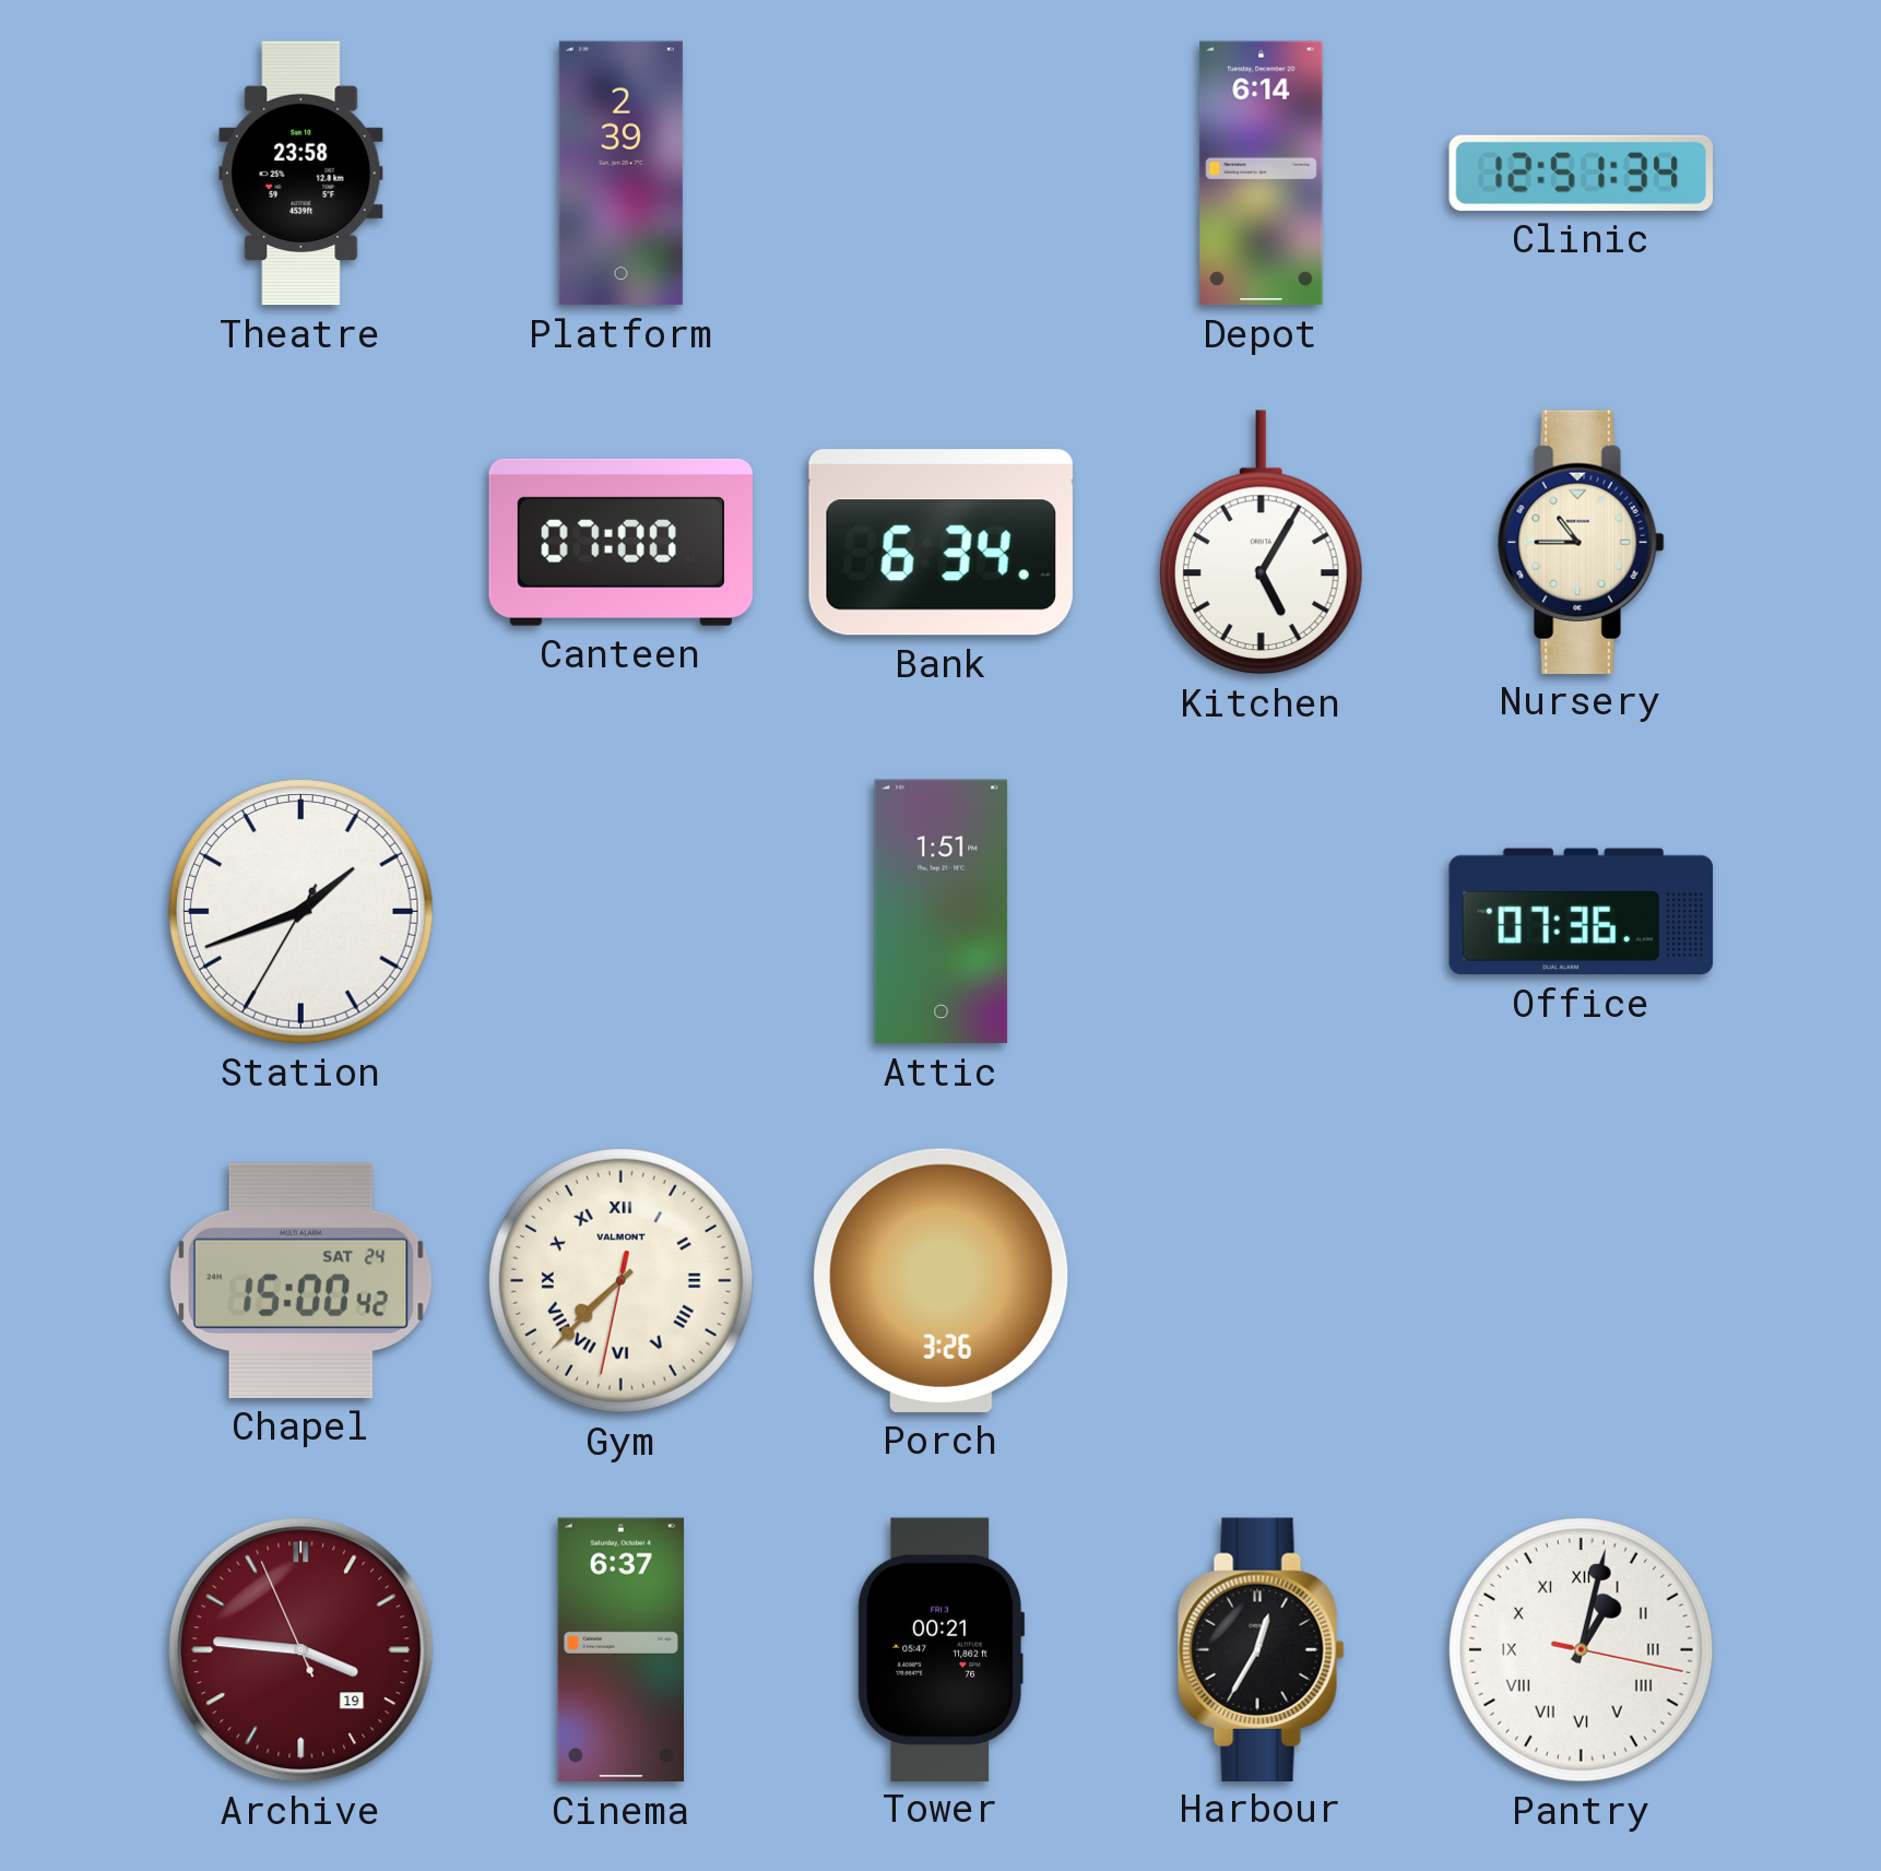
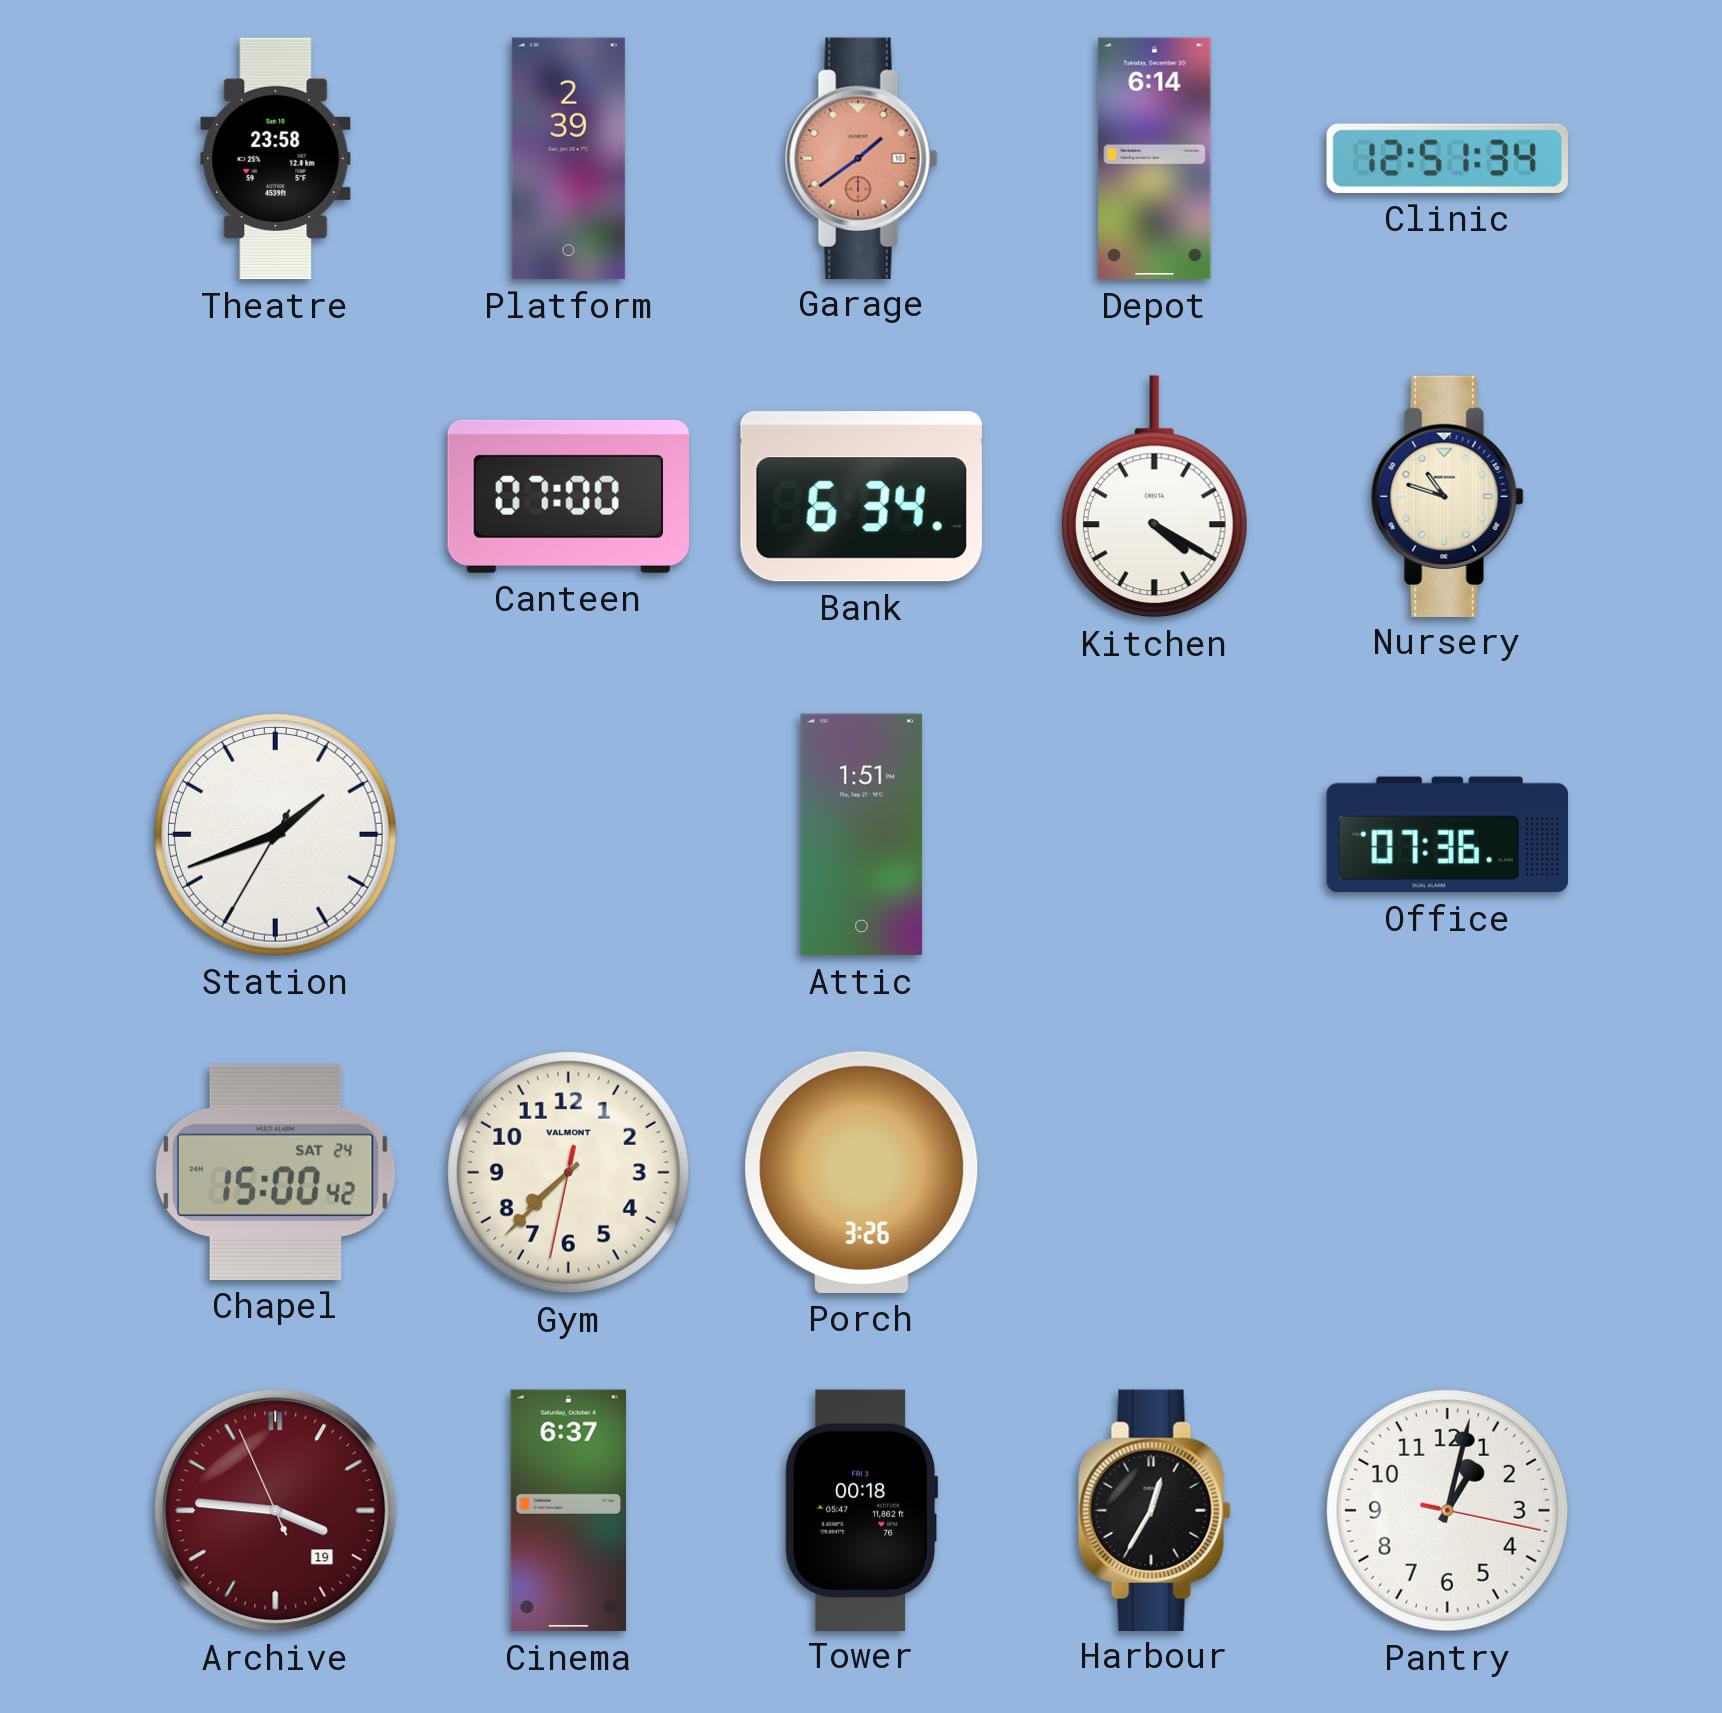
Garage: none -> 1:39
Kitchen: 5:05 -> 4:20
Nursery: 10:45 -> 10:48
Gym numerals: Roman -> Arabic
Tower: 00:21 -> 00:18
Pantry numerals: Roman -> Arabic
